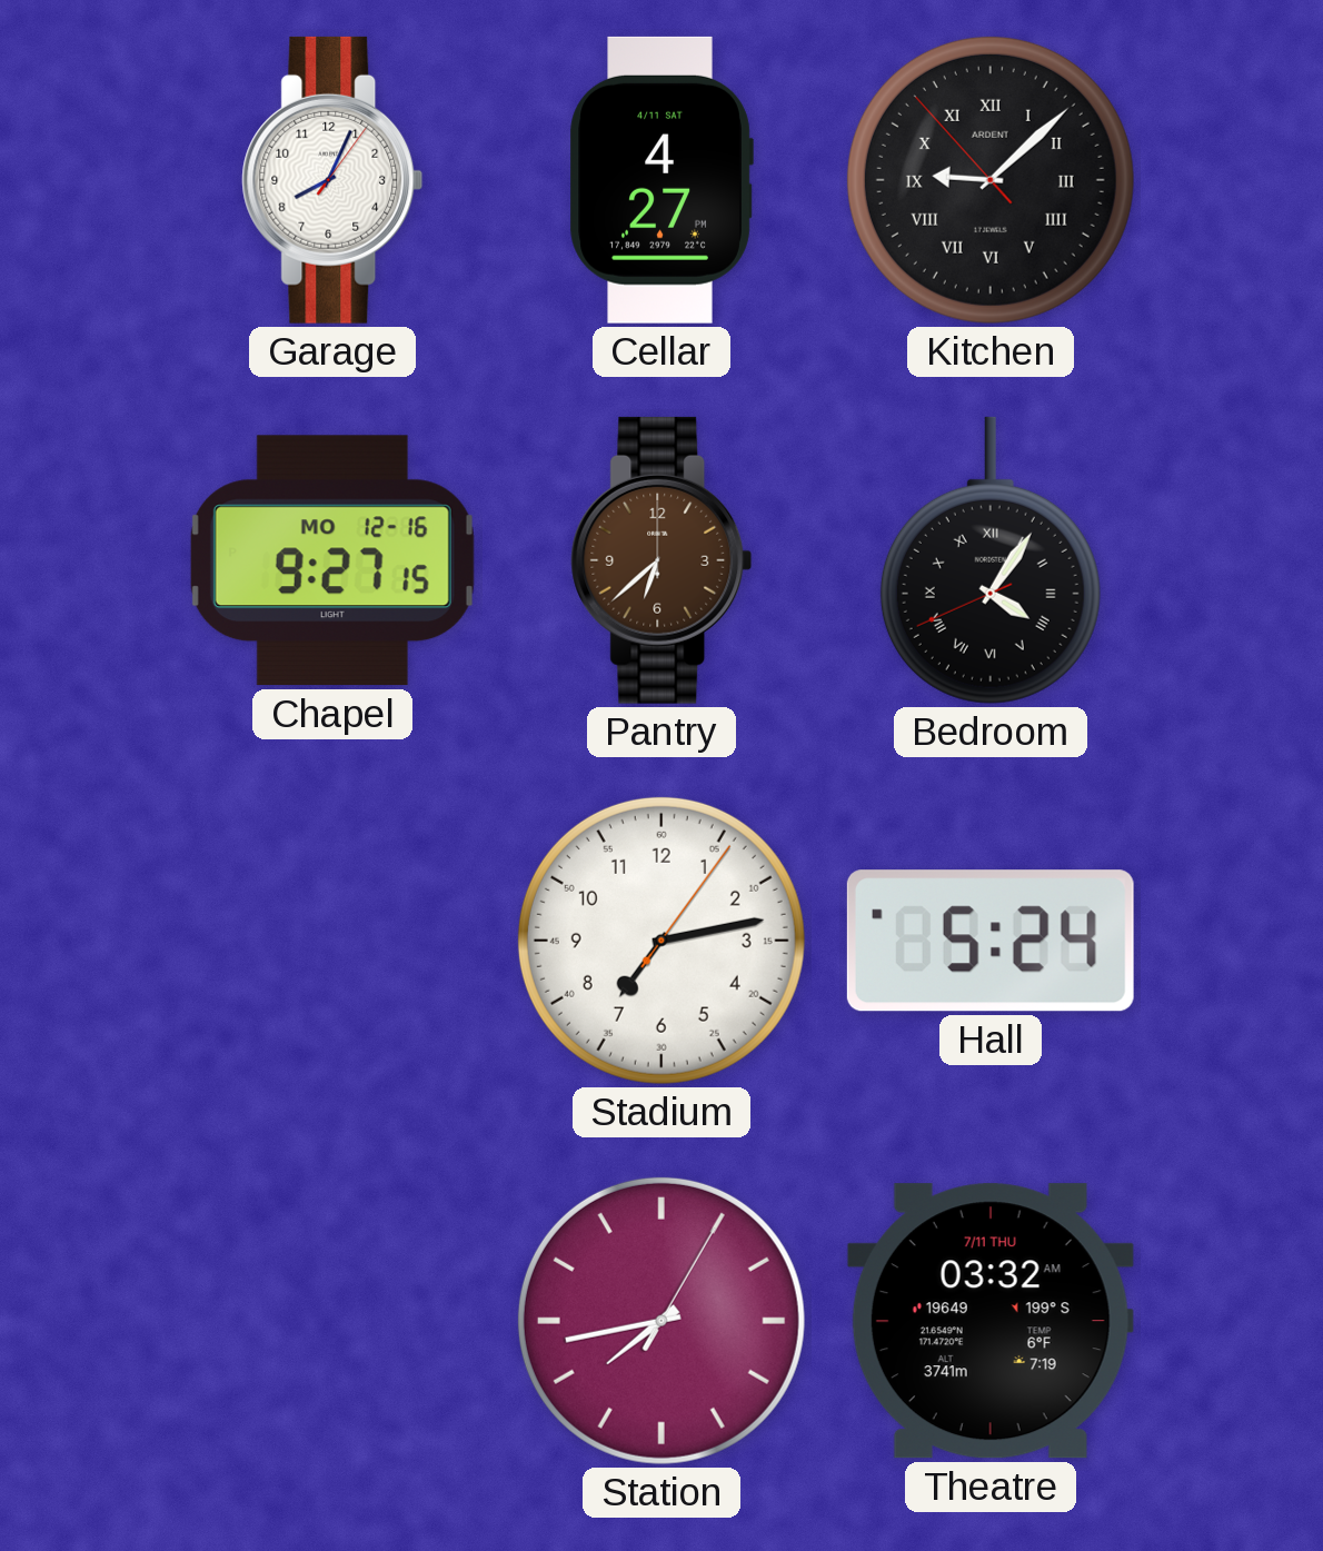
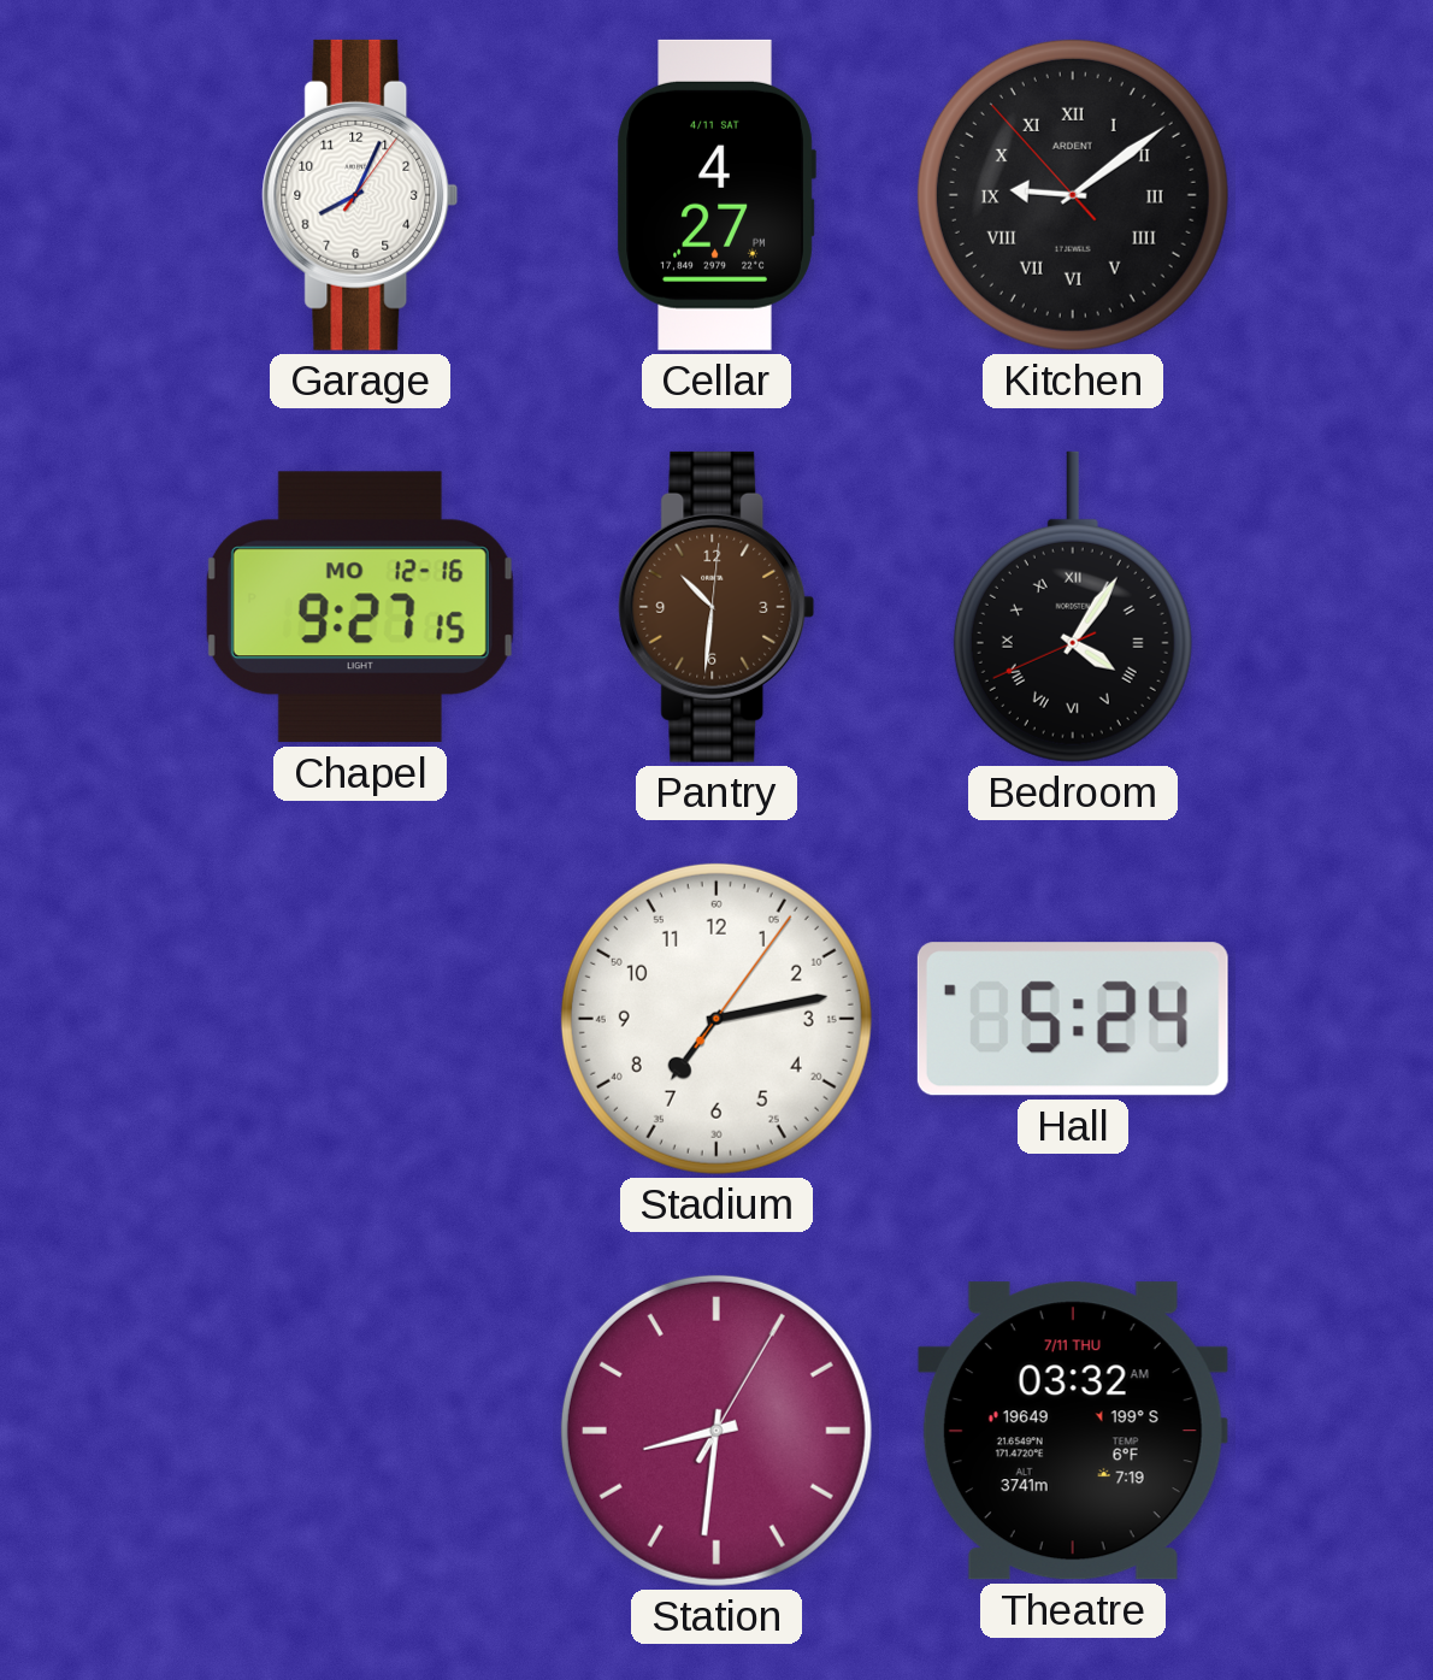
Kitchen: 9:07 -> 9:08
Pantry: 6:38 -> 10:31
Station: 7:43 -> 8:31
